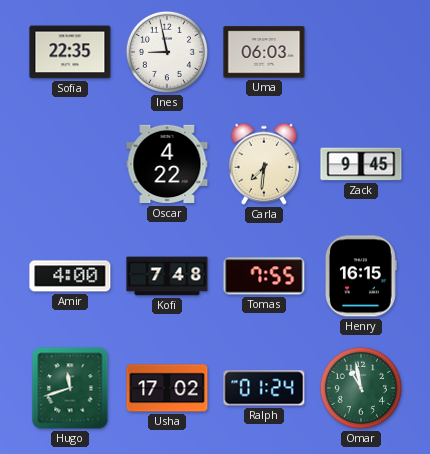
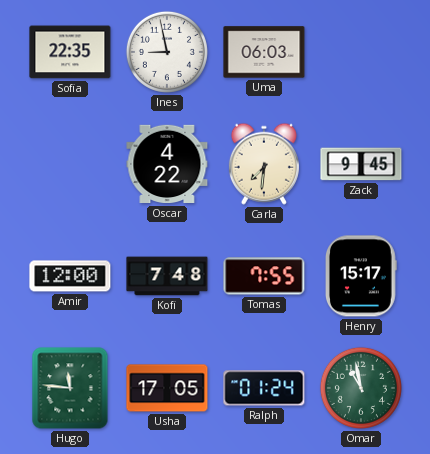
Amir: 4:00 -> 12:00
Henry: 16:15 -> 15:17
Hugo: 11:42 -> 11:46
Usha: 17:02 -> 17:05
